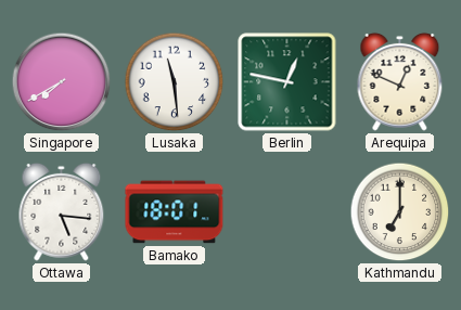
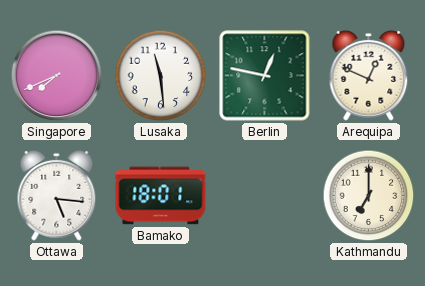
Singapore: 7:40 -> 7:41
